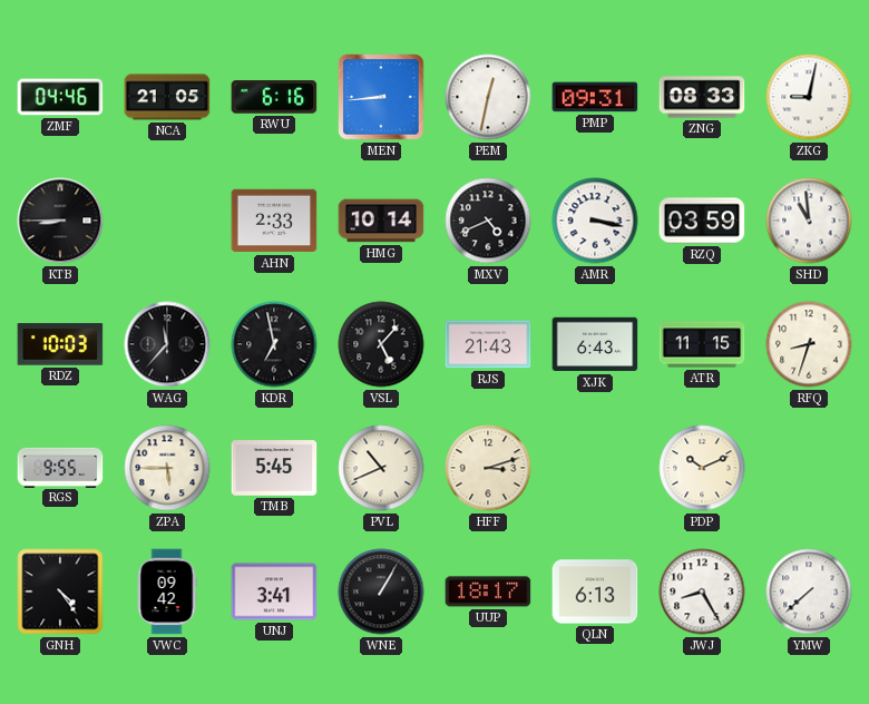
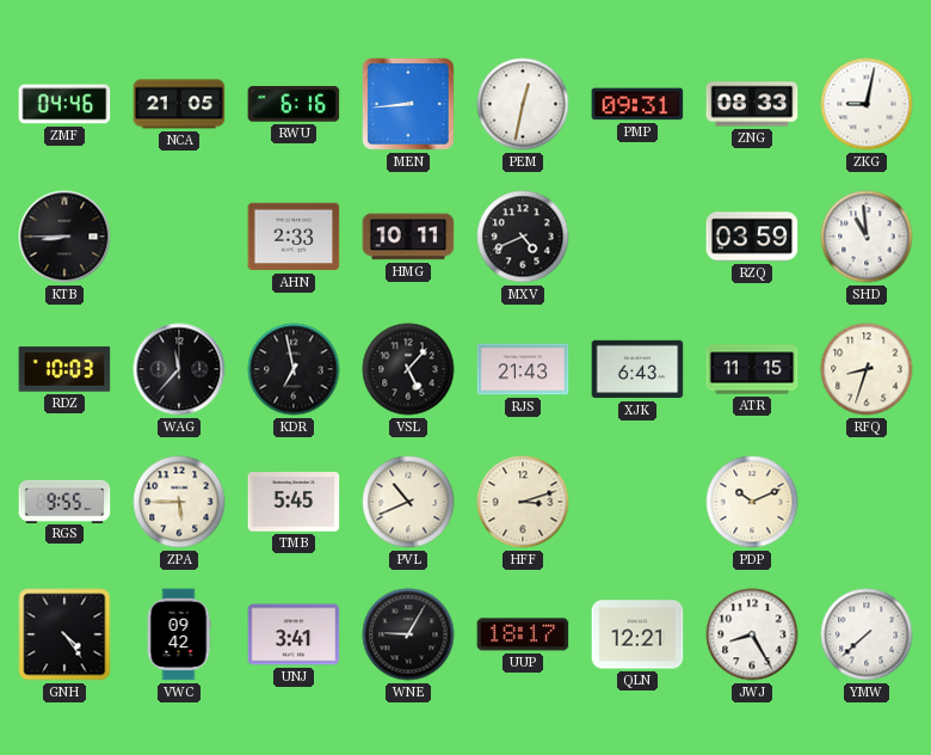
HMG: 10:14 -> 10:11
AMR: 3:17 -> none
WNE: 1:05 -> 9:05
QLN: 6:13 -> 12:21
